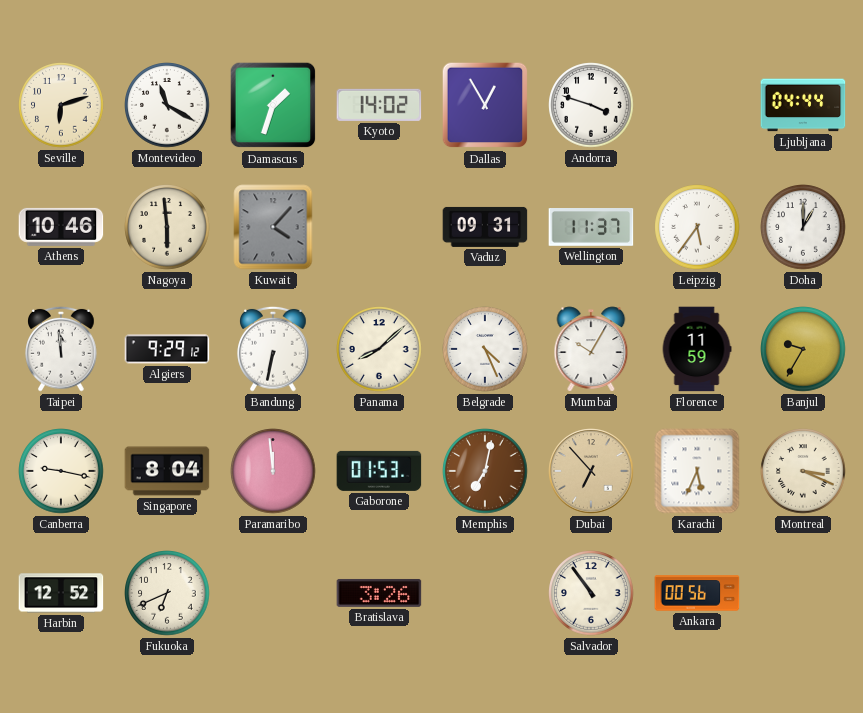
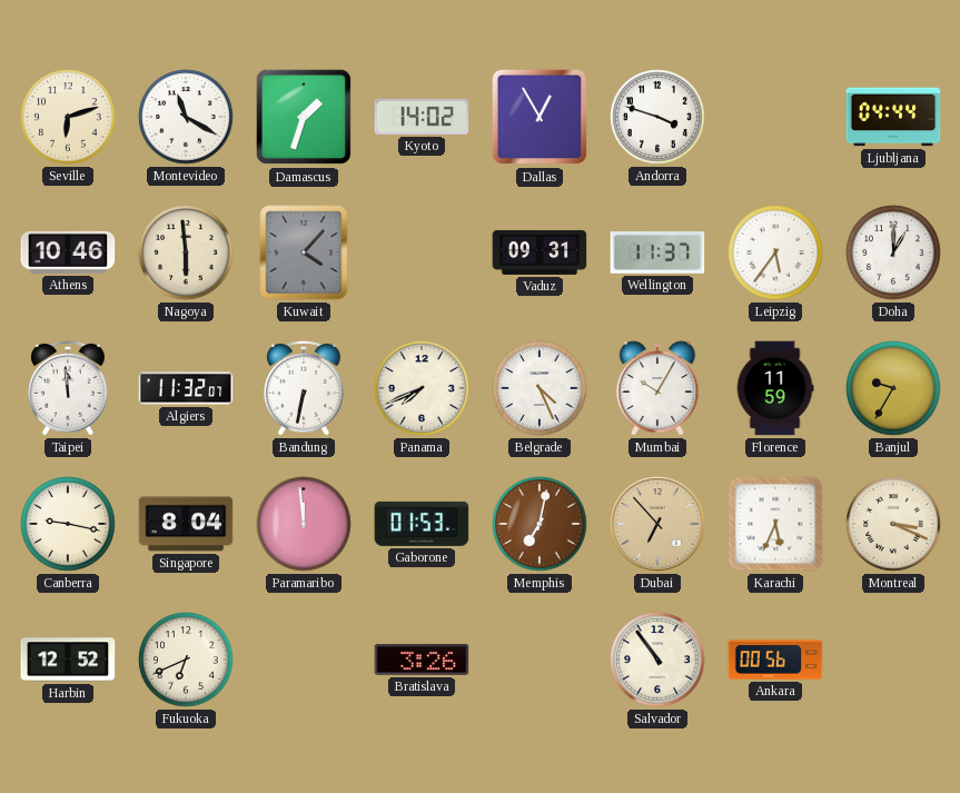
Algiers: 9:29 -> 11:32
Panama: 8:08 -> 7:41
